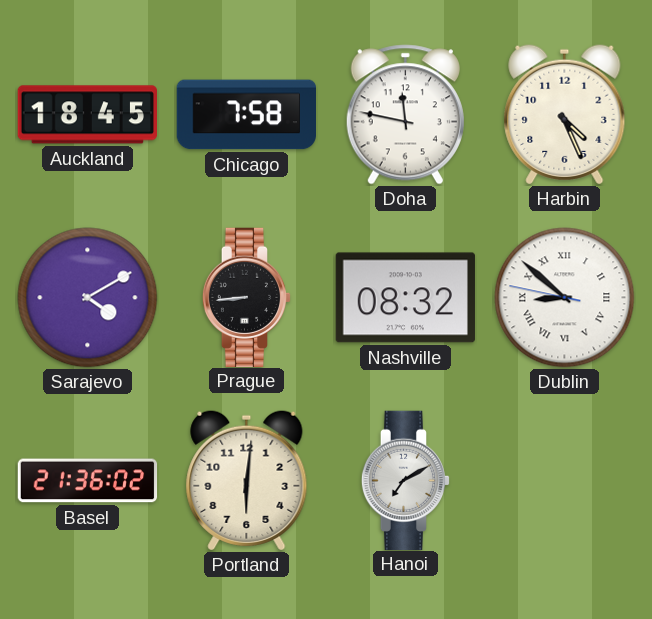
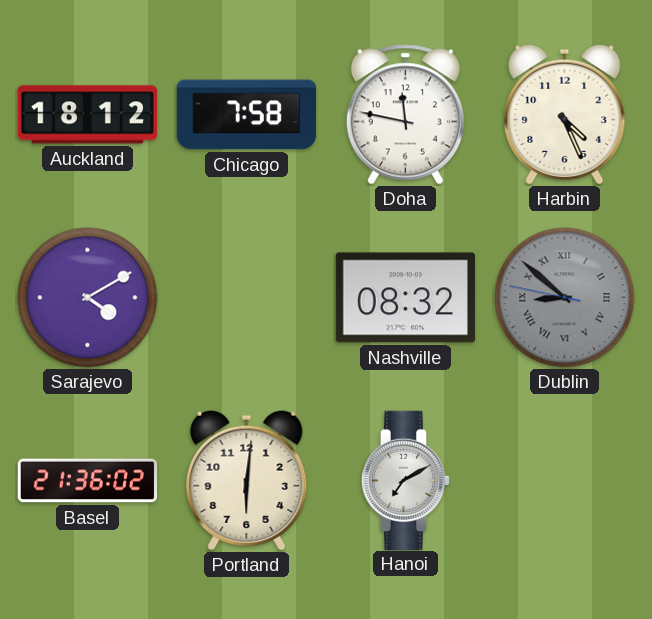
Auckland: 18:45 -> 18:12
Prague: 8:44 -> none
Dublin dial: white -> grey
